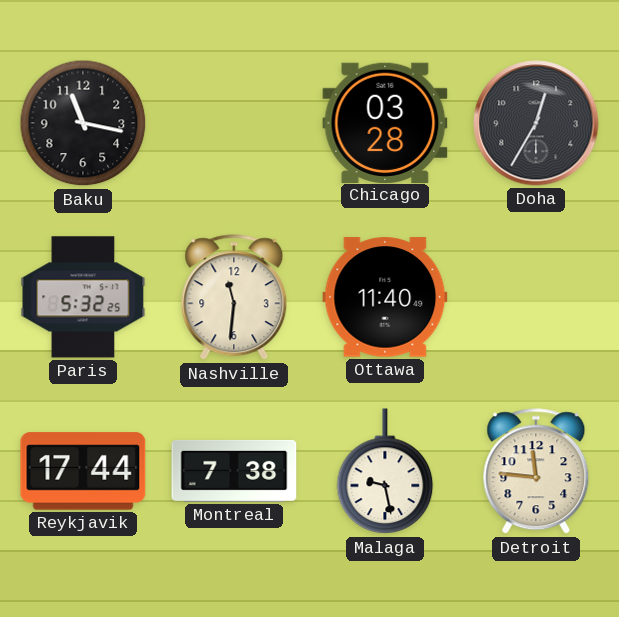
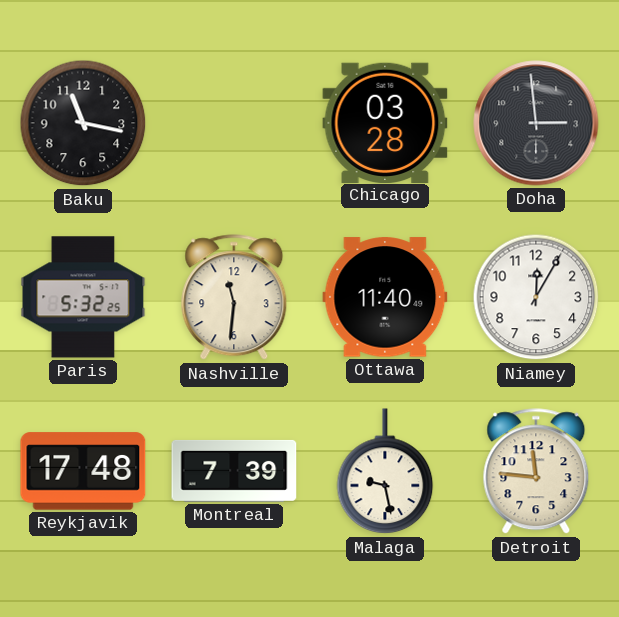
Doha: 12:35 -> 2:59
Niamey: none -> 12:05
Reykjavik: 17:44 -> 17:48
Montreal: 7:38 -> 7:39
